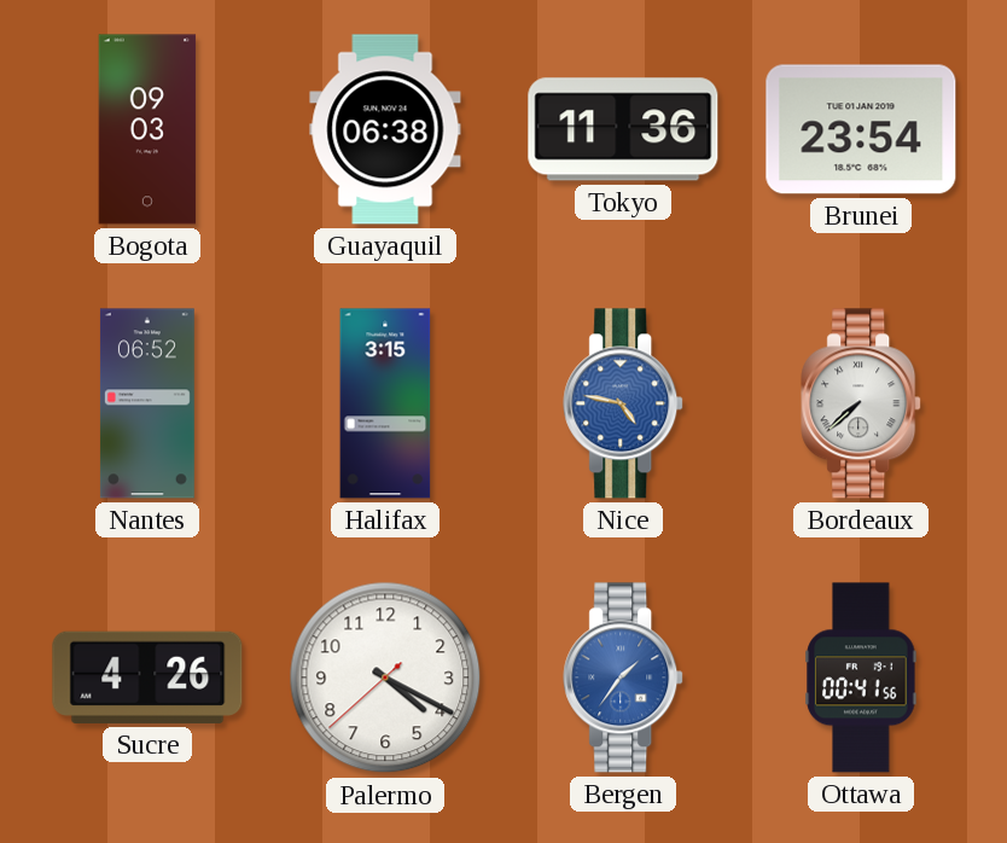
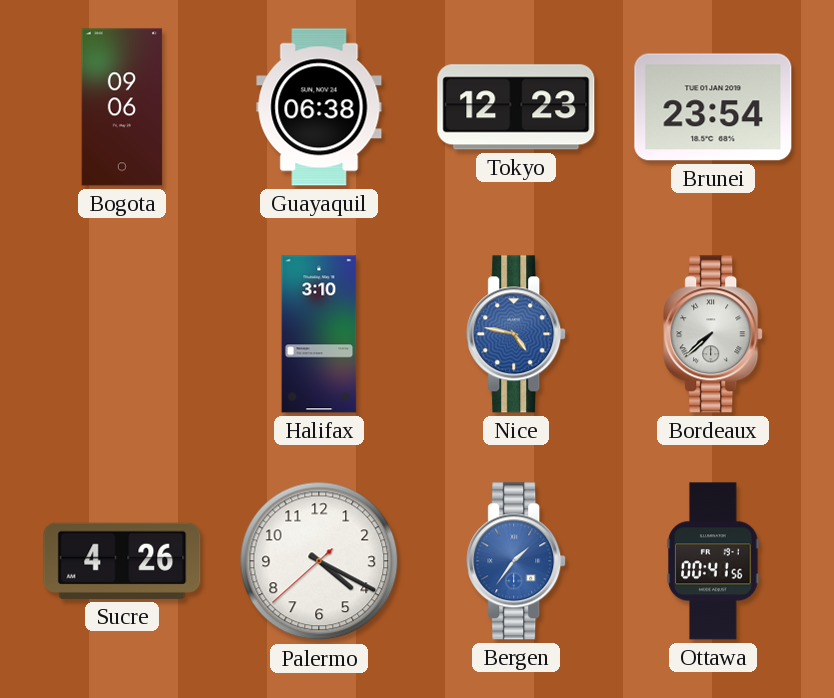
Bogota: 09:03 -> 09:06
Tokyo: 11:36 -> 12:23
Nantes: 06:52 -> none
Halifax: 3:15 -> 3:10
